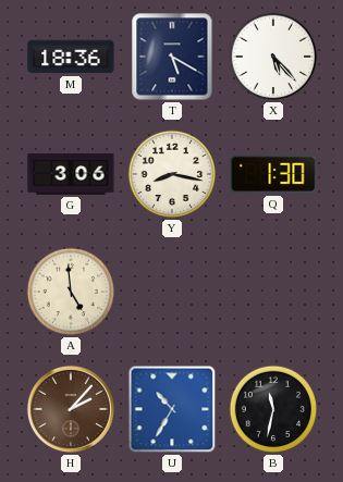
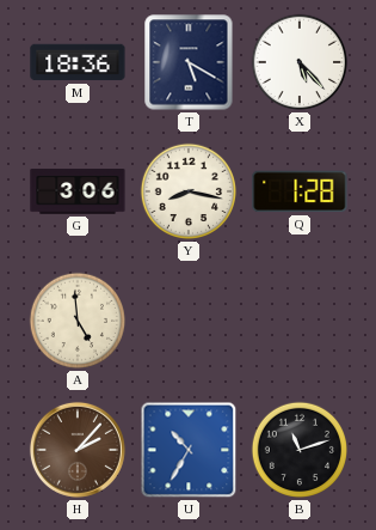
Q: 1:30 -> 1:28
B: 11:32 -> 11:12
